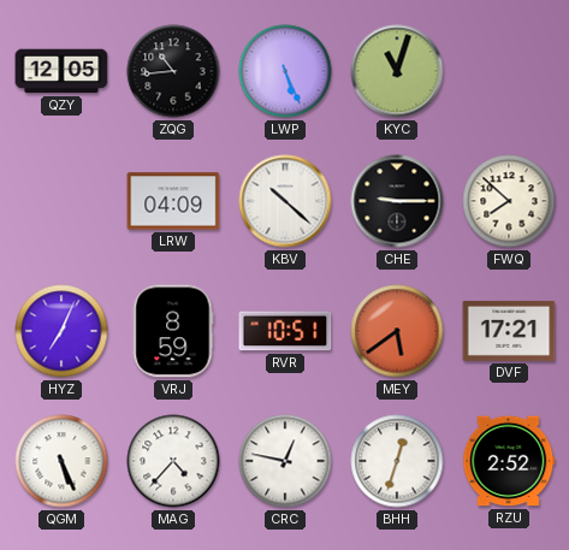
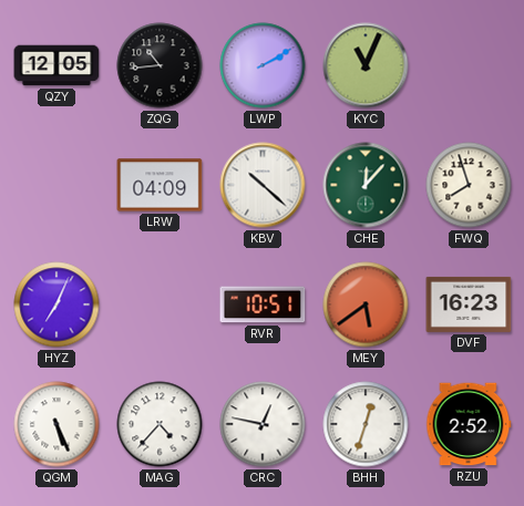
LWP: 5:26 -> 2:10
KYC: 11:03 -> 11:04
CHE: 9:15 -> 12:07
CHE dial: black -> green
FWQ: 7:52 -> 7:57
VRJ: 8:59 -> none
DVF: 17:21 -> 16:23
